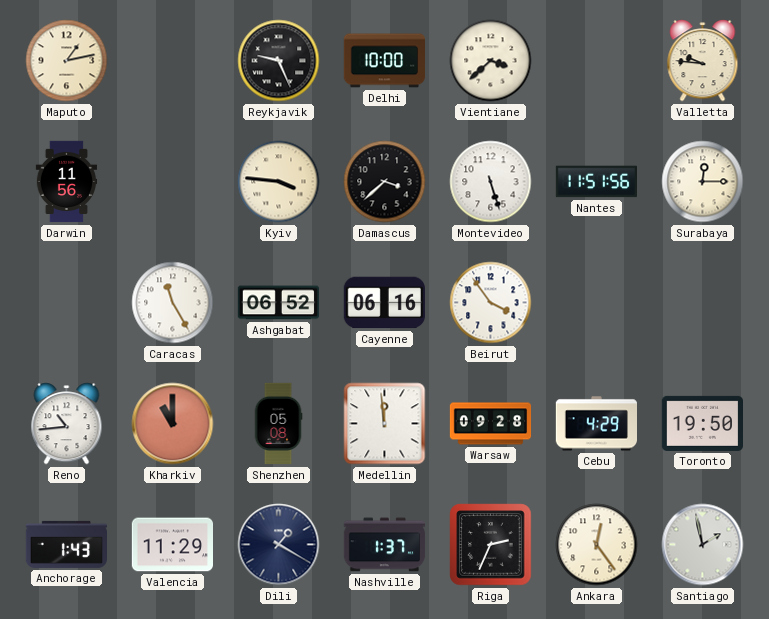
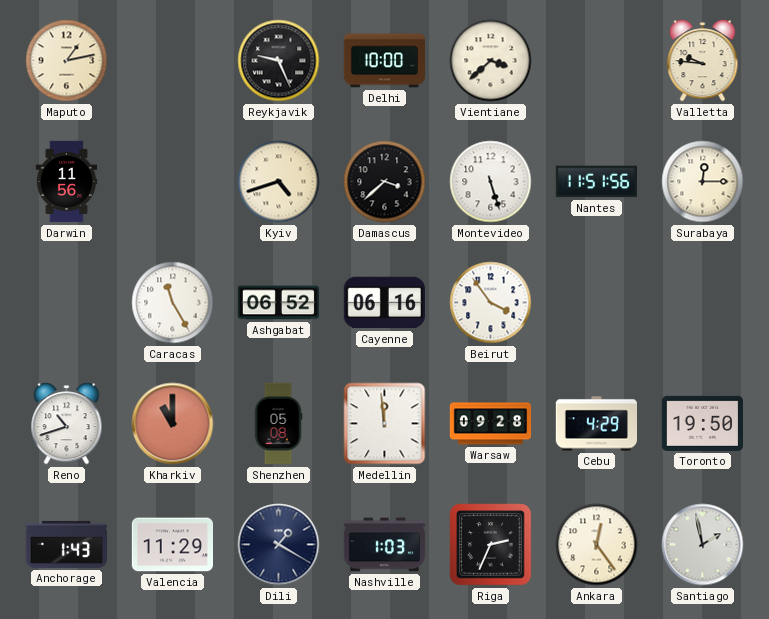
Kyiv: 3:46 -> 4:42
Reno: 10:44 -> 10:42
Nashville: 1:37 -> 1:03
